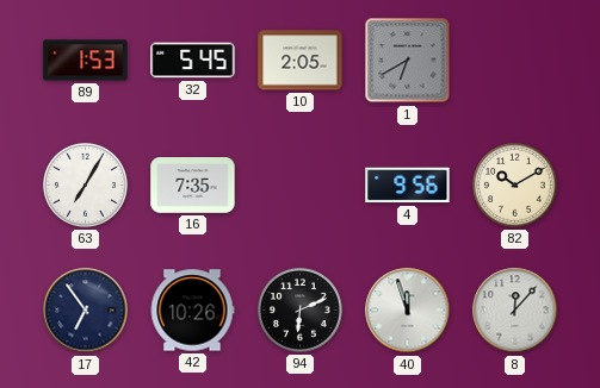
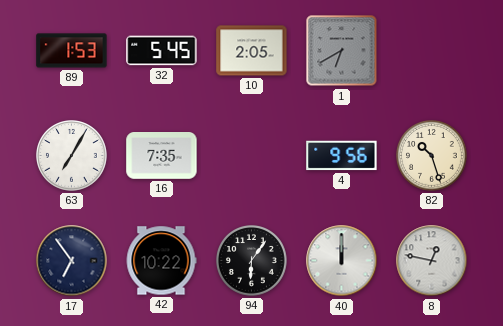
82: 10:10 -> 10:27
42: 10:26 -> 10:22
94: 6:11 -> 6:06
40: 11:57 -> 12:00
8: 12:07 -> 12:47
